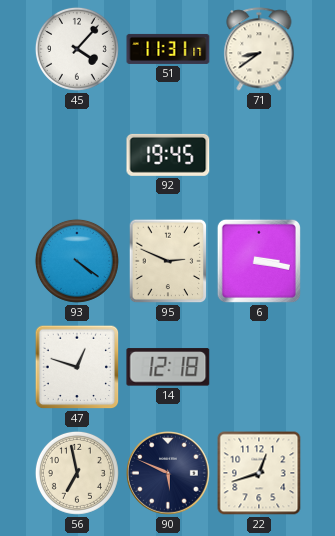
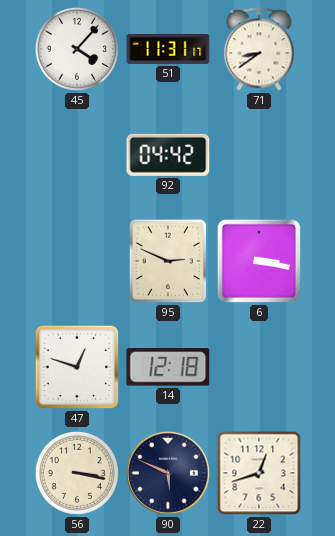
92: 19:45 -> 04:42
93: 4:21 -> none
56: 6:58 -> 3:17
